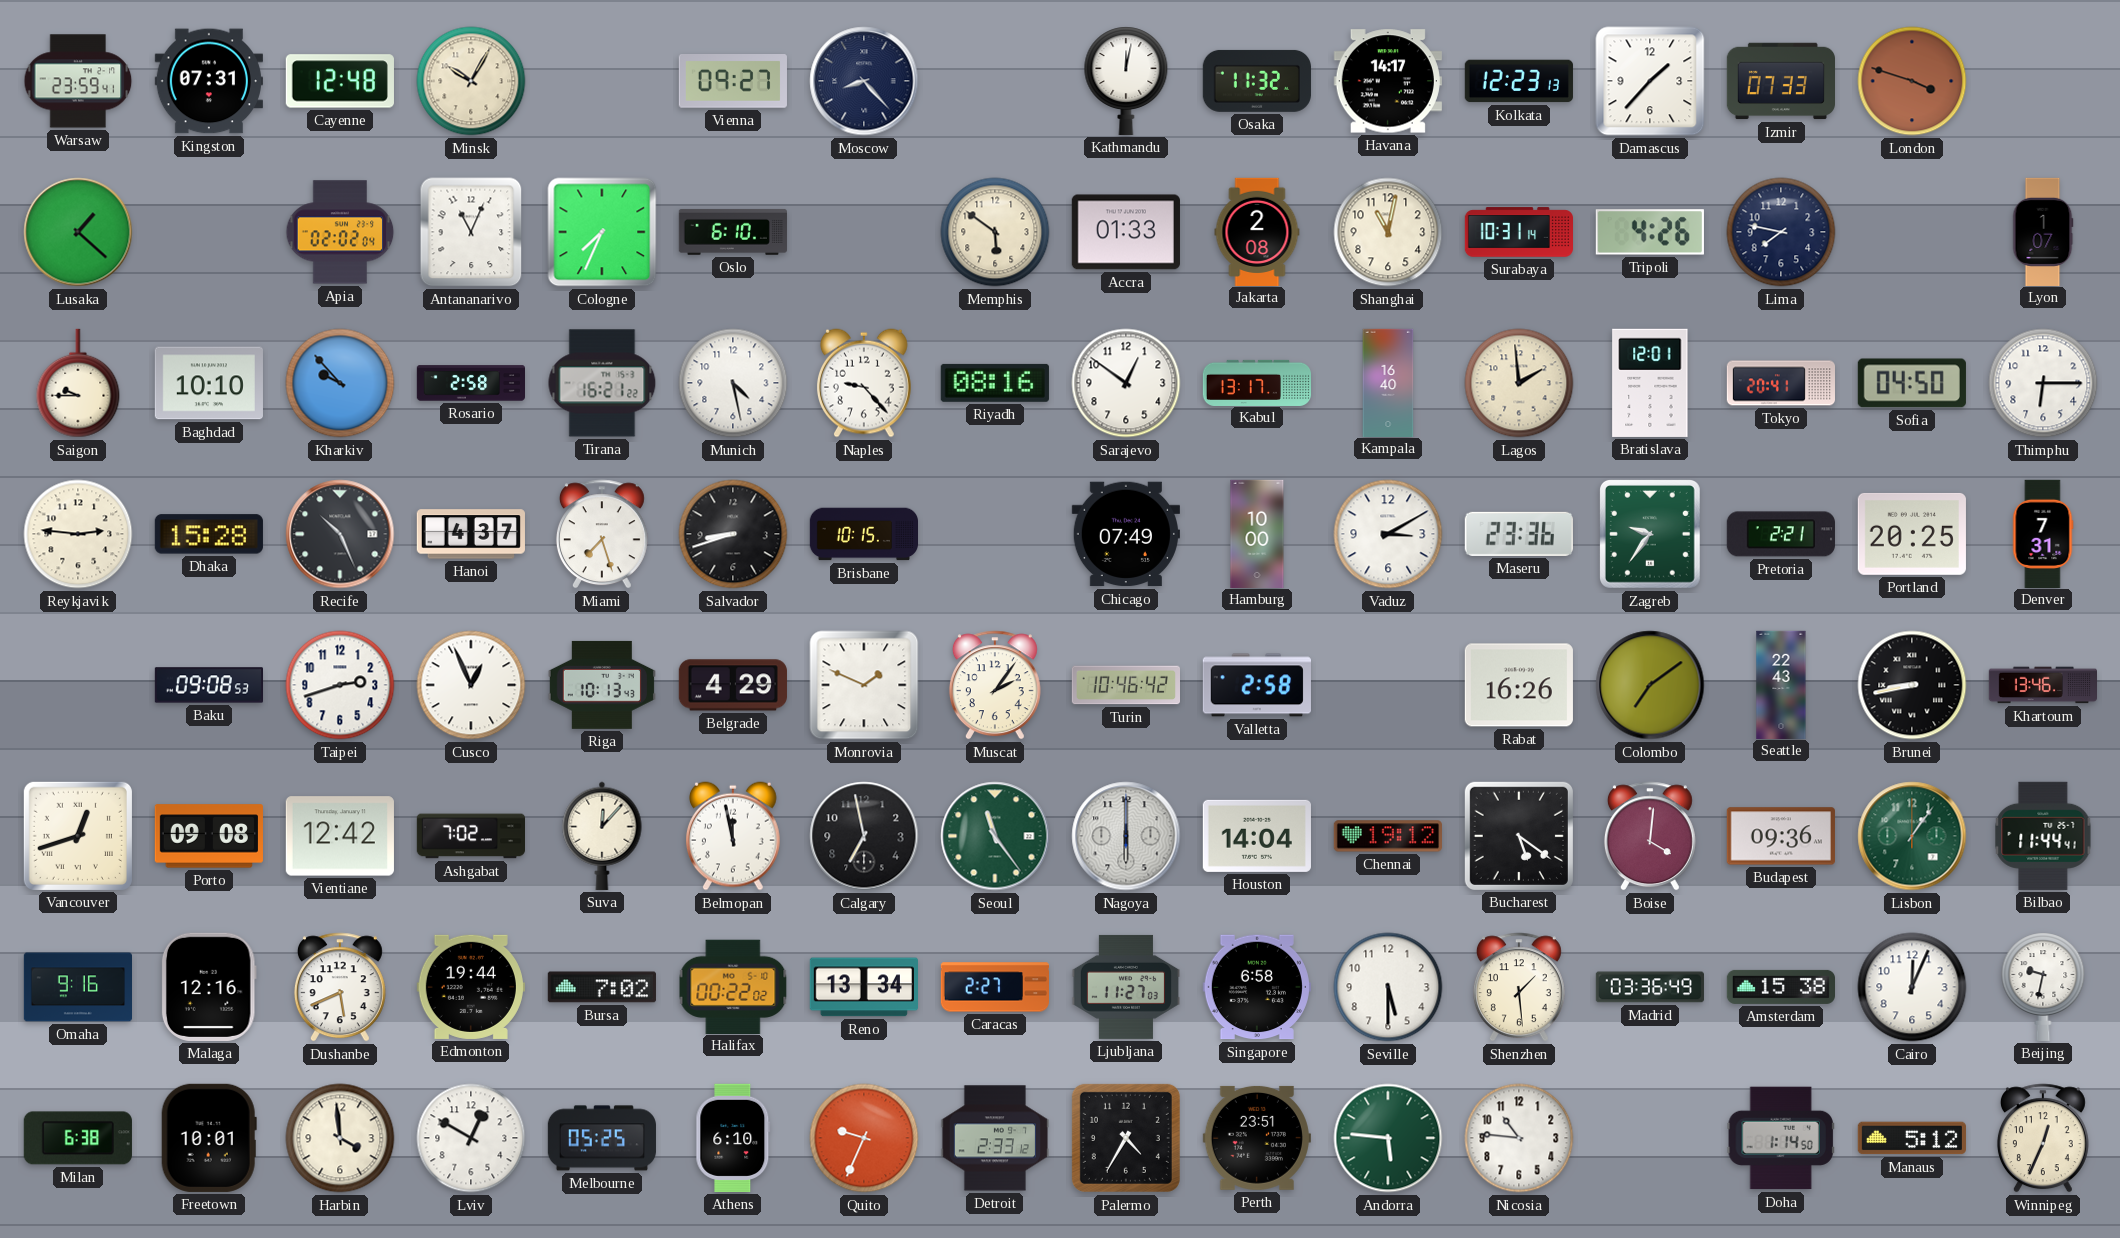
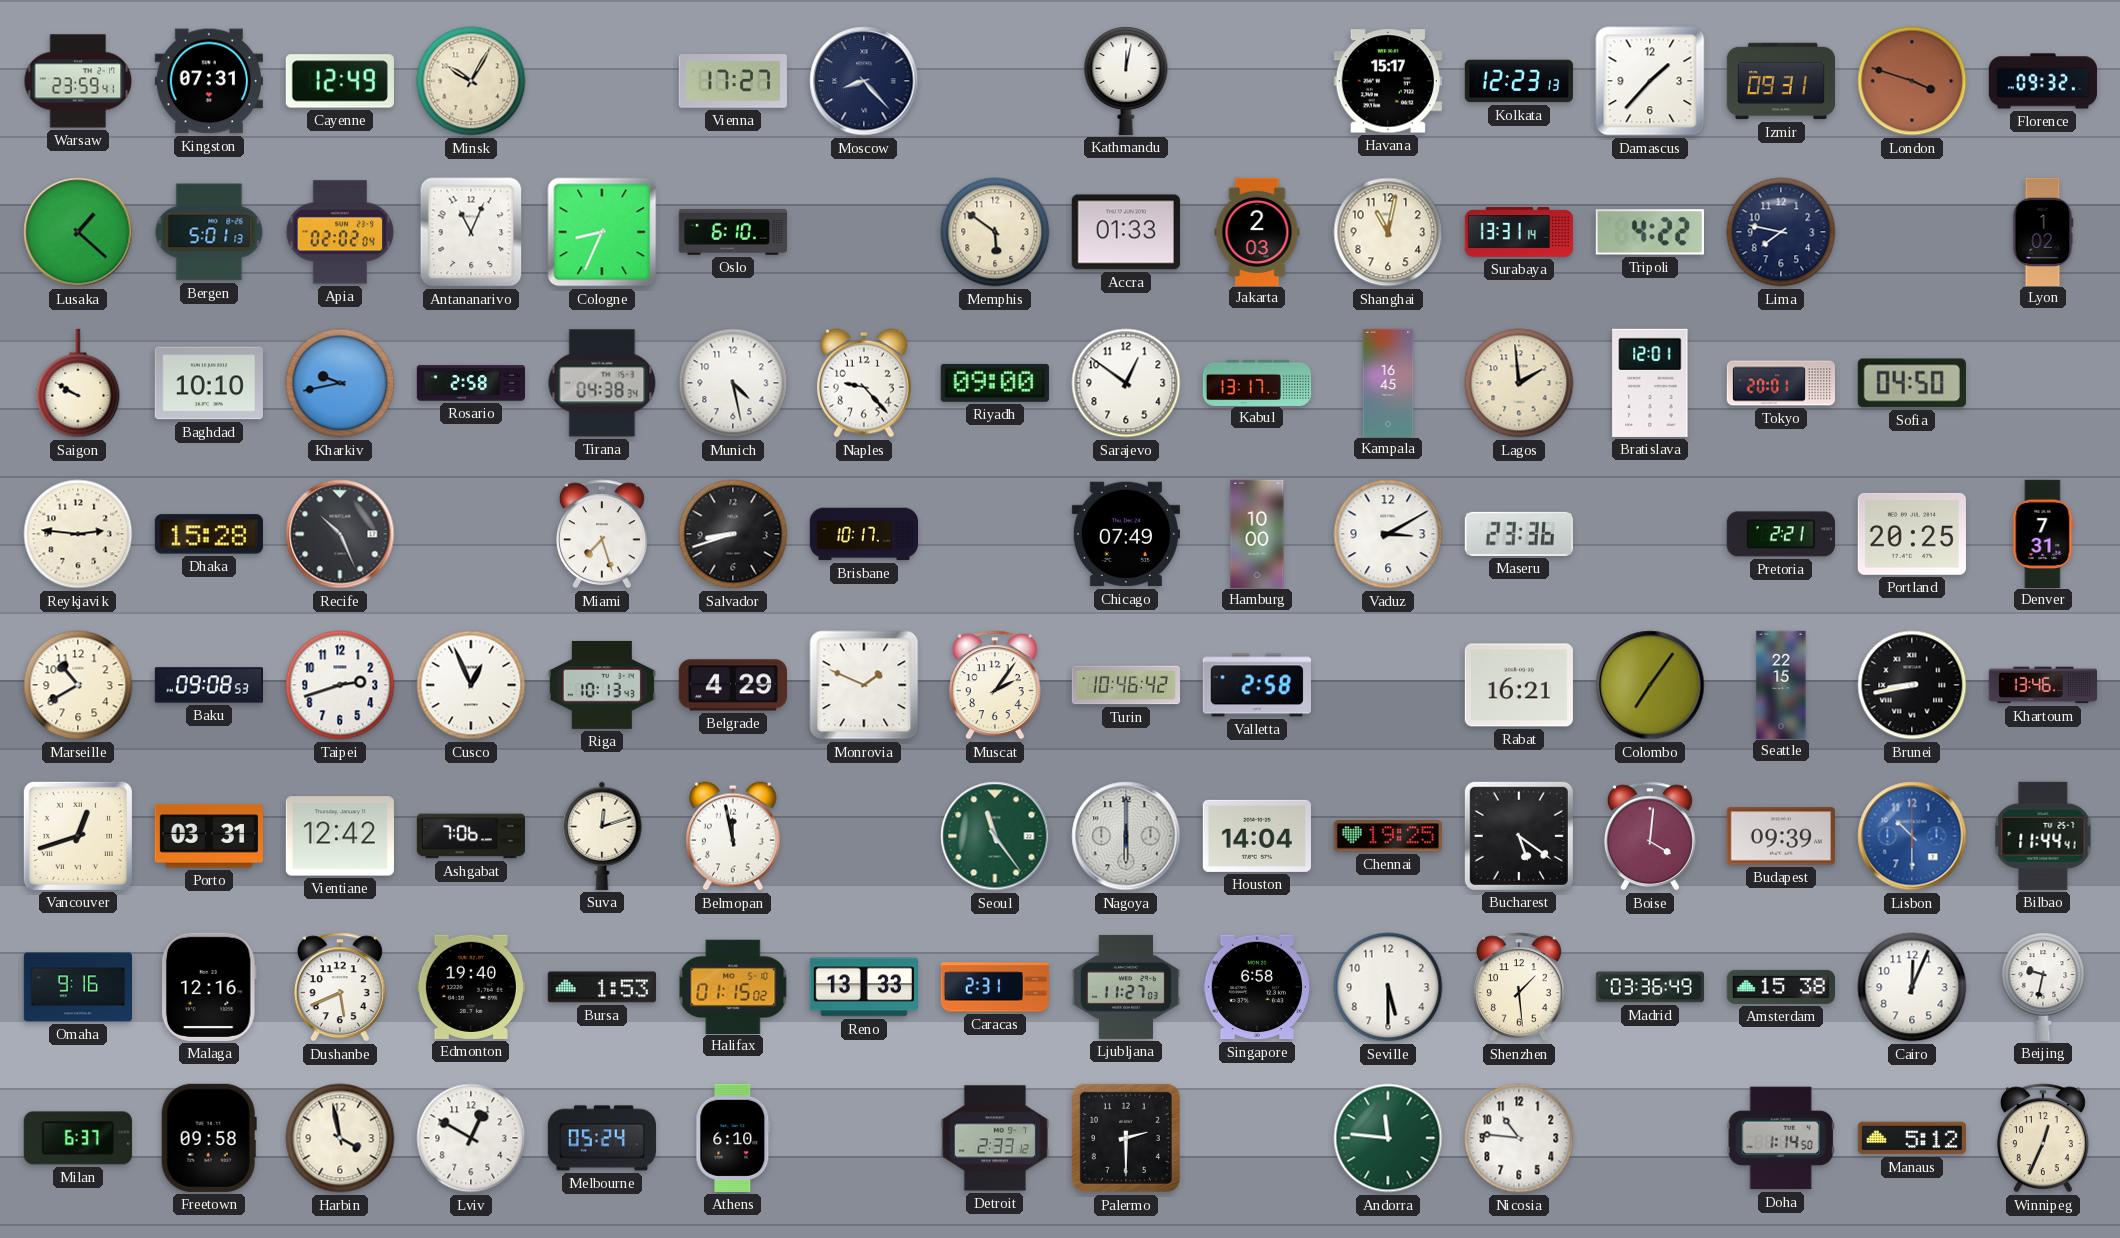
Cayenne: 12:48 -> 12:49
Vienna: 09:27 -> 17:27
Osaka: 11:32 -> none
Havana: 14:17 -> 15:17
Izmir: 07:33 -> 09:31
Florence: none -> 09:32
Bergen: none -> 5:01
Cologne: 7:34 -> 8:34
Jakarta: 2:08 -> 2:03
Surabaya: 10:31 -> 13:31
Tripoli: 4:26 -> 4:22
Lyon: 1:07 -> 1:02
Saigon: 9:45 -> 9:50
Kharkiv: 9:53 -> 9:43
Tirana: 16:21 -> 04:38
Riyadh: 08:16 -> 09:00
Kampala: 16:40 -> 16:45
Tokyo: 20:41 -> 20:01
Thimphu: 6:15 -> none
Hanoi: 4:37 -> none
Brisbane: 10:15 -> 10:17
Zagreb: 9:36 -> none
Marseille: none -> 10:40
Rabat: 16:26 -> 16:21
Colombo: 7:09 -> 7:06
Seattle: 22:43 -> 22:15
Porto: 09:08 -> 03:31
Ashgabat: 7:02 -> 7:06
Suva: 12:07 -> 12:12
Calgary: 6:58 -> none
Chennai: 19:12 -> 19:25
Budapest: 09:36 -> 09:39
Lisbon: 1:06 -> 10:30
Lisbon dial: green -> blue
Edmonton: 19:44 -> 19:40
Bursa: 7:02 -> 1:53
Halifax: 00:22 -> 01:15
Reno: 13:34 -> 13:33
Caracas: 2:27 -> 2:31
Milan: 6:38 -> 6:37
Freetown: 10:01 -> 09:58
Harbin: 3:59 -> 3:58
Melbourne: 05:25 -> 05:24
Quito: 9:34 -> none
Palermo: 4:35 -> 2:30
Perth: 23:51 -> none
Andorra: 5:46 -> 11:46
